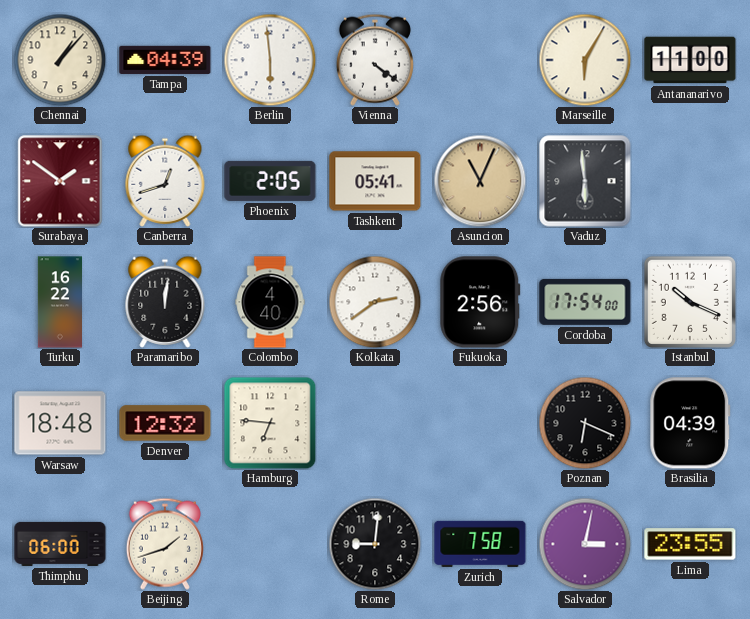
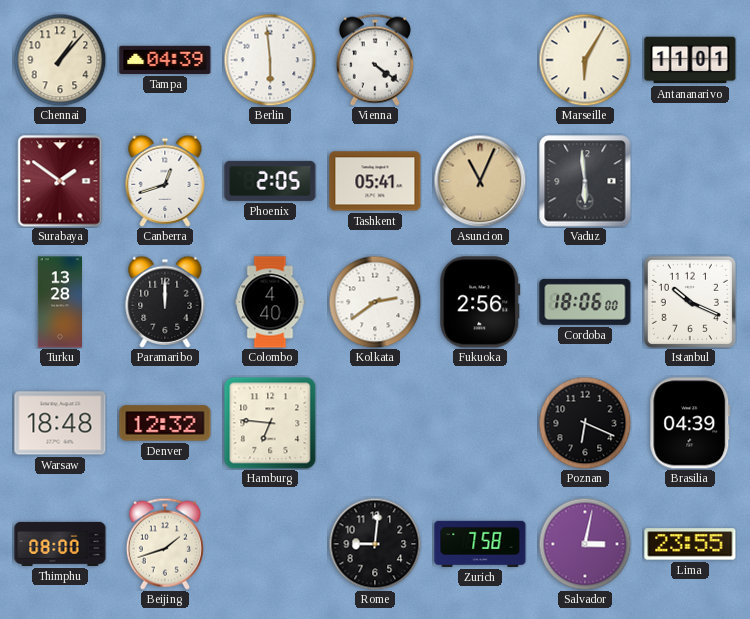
Antananarivo: 11:00 -> 11:01
Turku: 16:22 -> 13:28
Paramaribo: 12:01 -> 12:00
Cordoba: 17:54 -> 18:06
Thimphu: 06:00 -> 08:00
